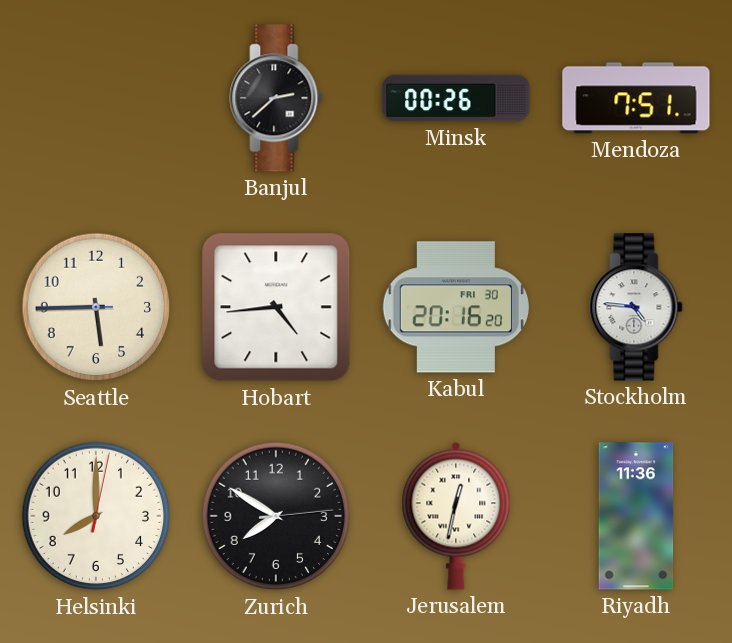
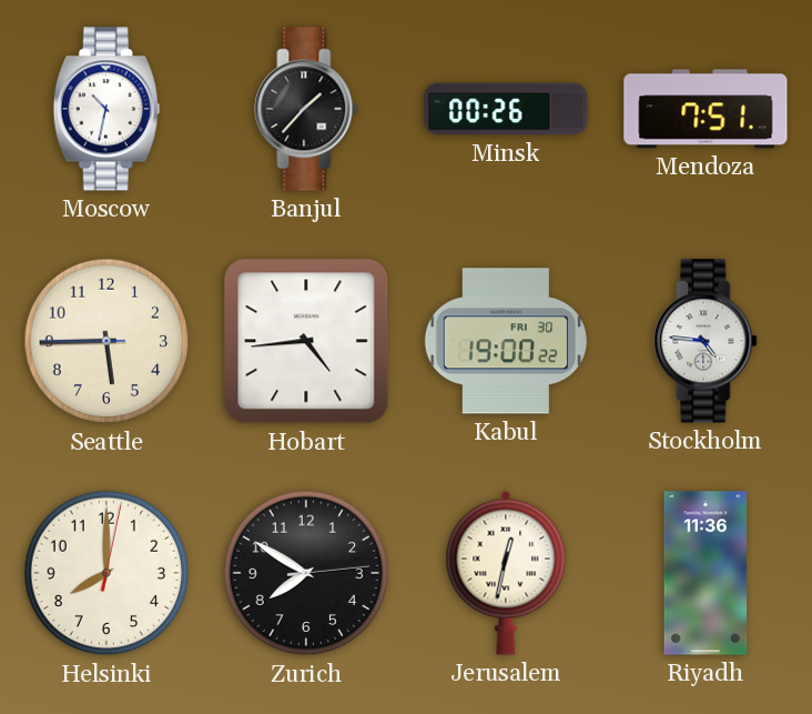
Moscow: none -> 10:32
Banjul: 2:38 -> 1:37
Kabul: 20:16 -> 19:00
